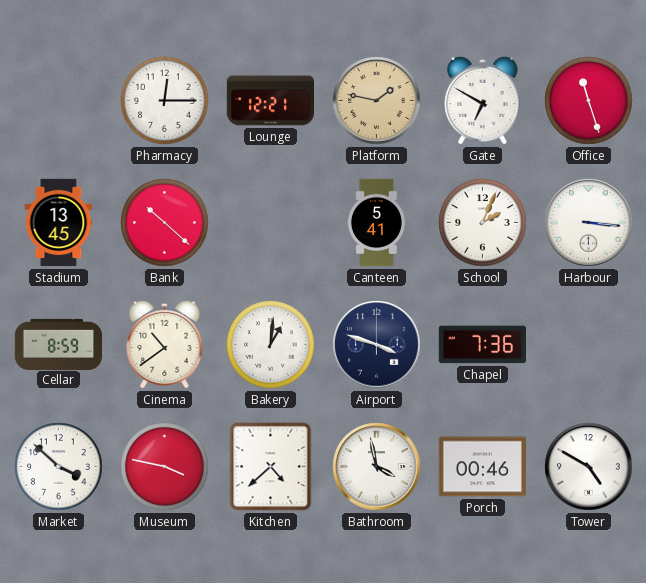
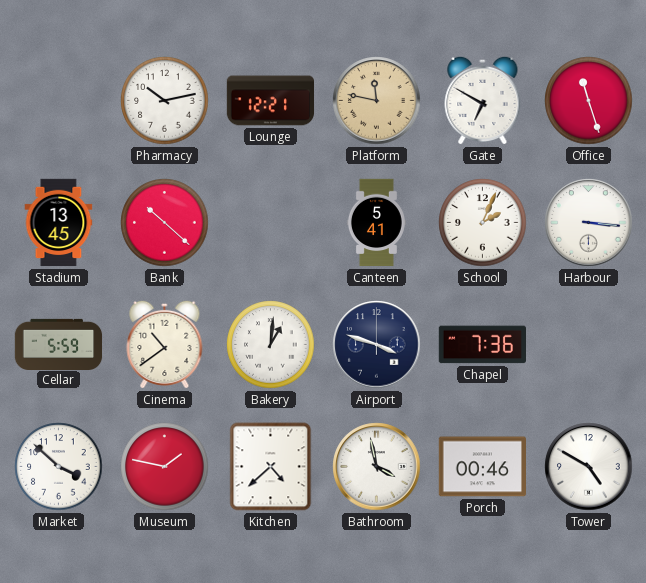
Pharmacy: 12:15 -> 10:13
Platform: 1:47 -> 11:47
Cellar: 8:59 -> 5:59
Museum: 3:47 -> 1:47
